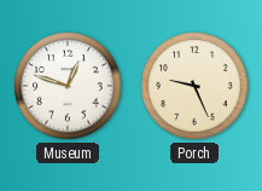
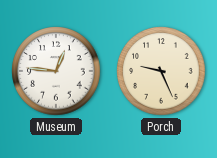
Museum: 12:48 -> 12:46
